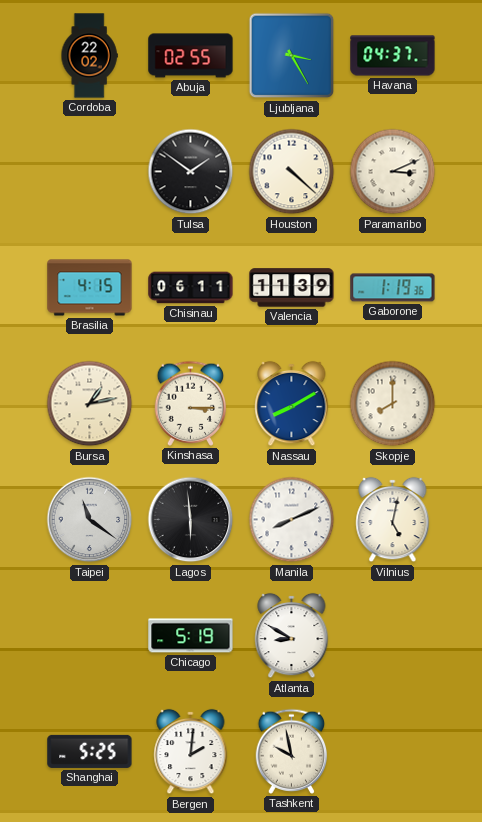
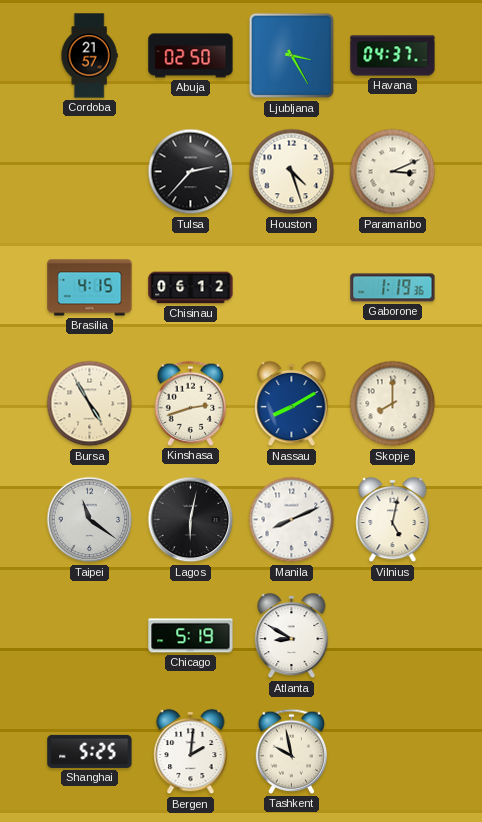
Cordoba: 22:02 -> 21:57
Abuja: 02:55 -> 02:50
Tulsa: 1:51 -> 2:37
Houston: 4:22 -> 4:27
Chisinau: 06:11 -> 06:12
Valencia: 11:39 -> none
Bursa: 1:13 -> 4:55
Kinshasa: 3:15 -> 2:42
Lagos: 5:59 -> 6:02
